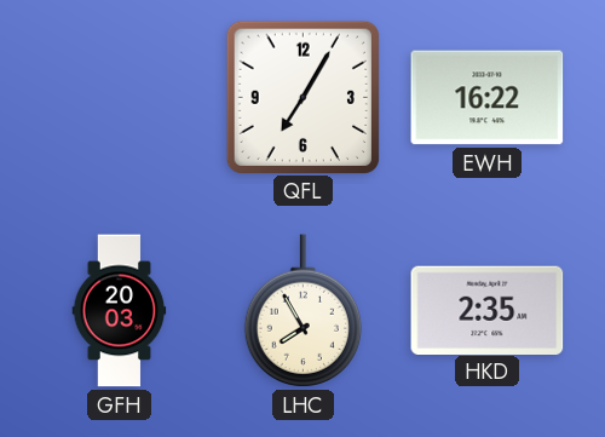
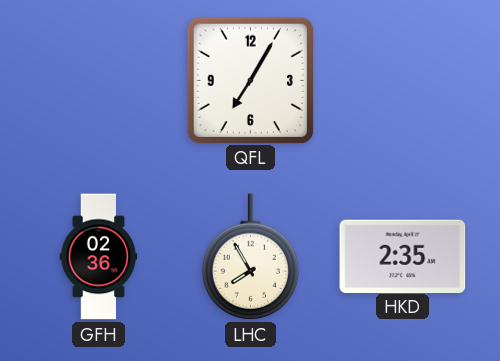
EWH: 16:22 -> none
GFH: 20:03 -> 02:36
